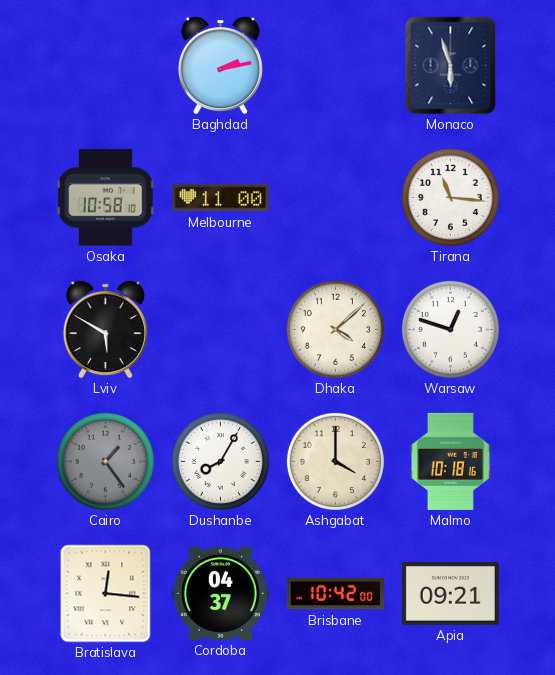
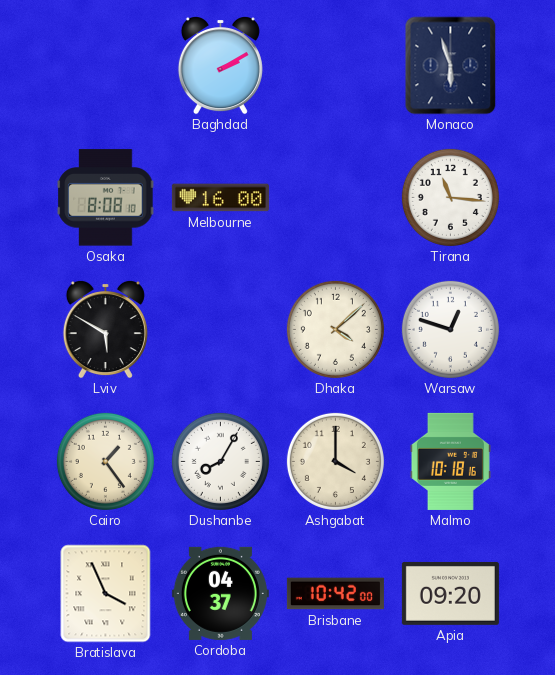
Baghdad: 2:13 -> 2:10
Osaka: 10:58 -> 8:08
Melbourne: 11:00 -> 16:00
Cairo dial: grey -> cream
Bratislava: 12:16 -> 3:56
Apia: 09:21 -> 09:20
